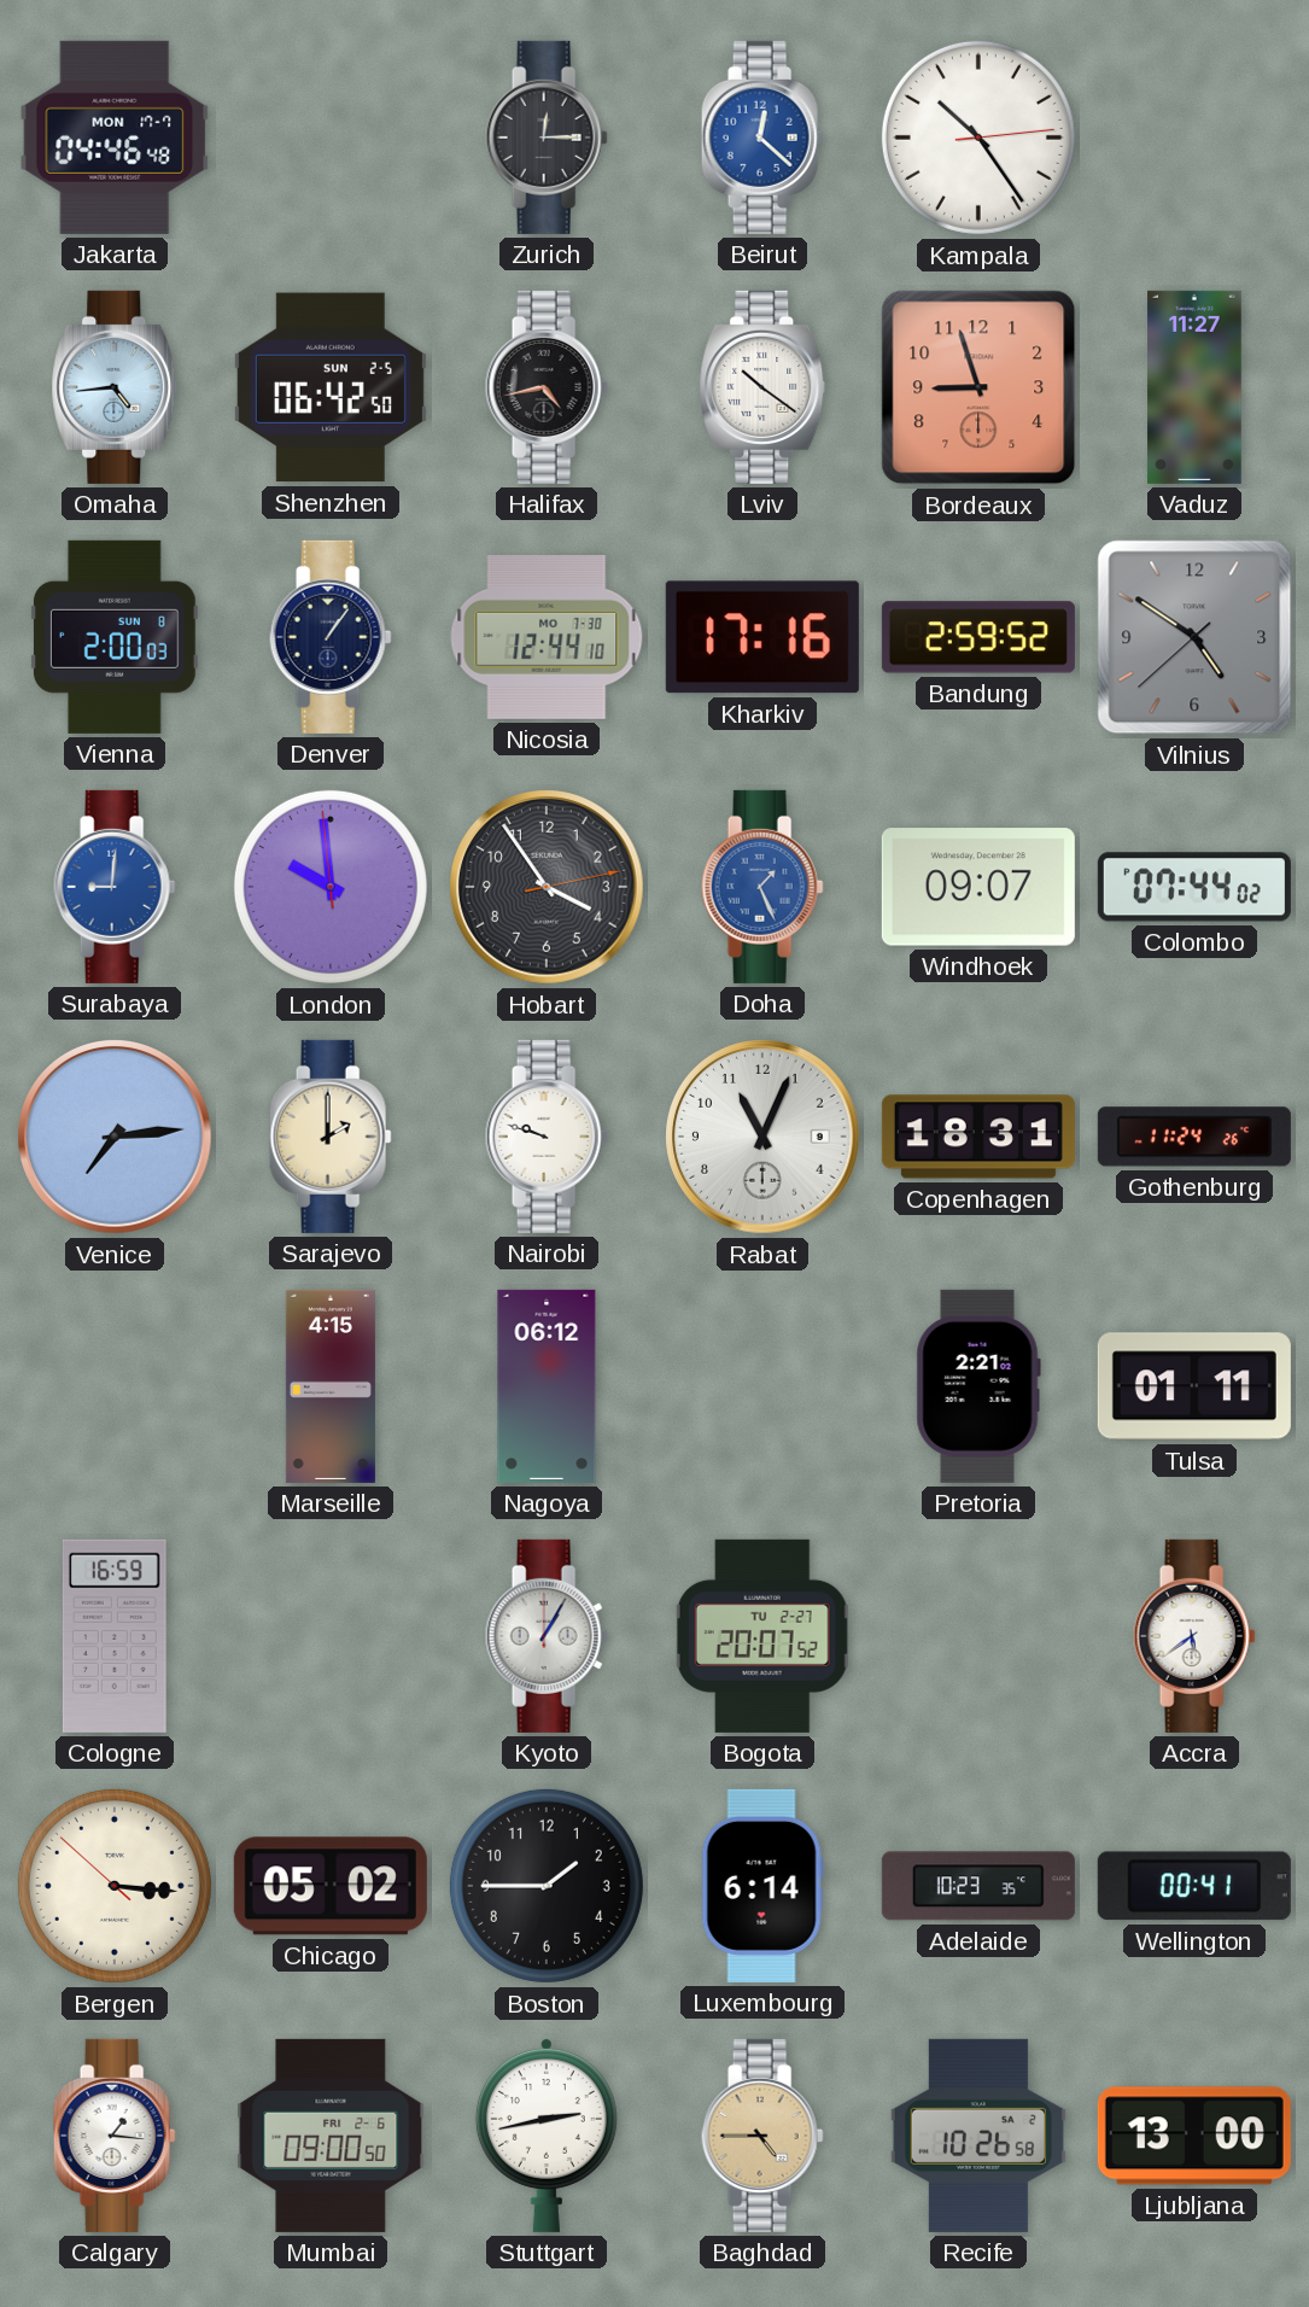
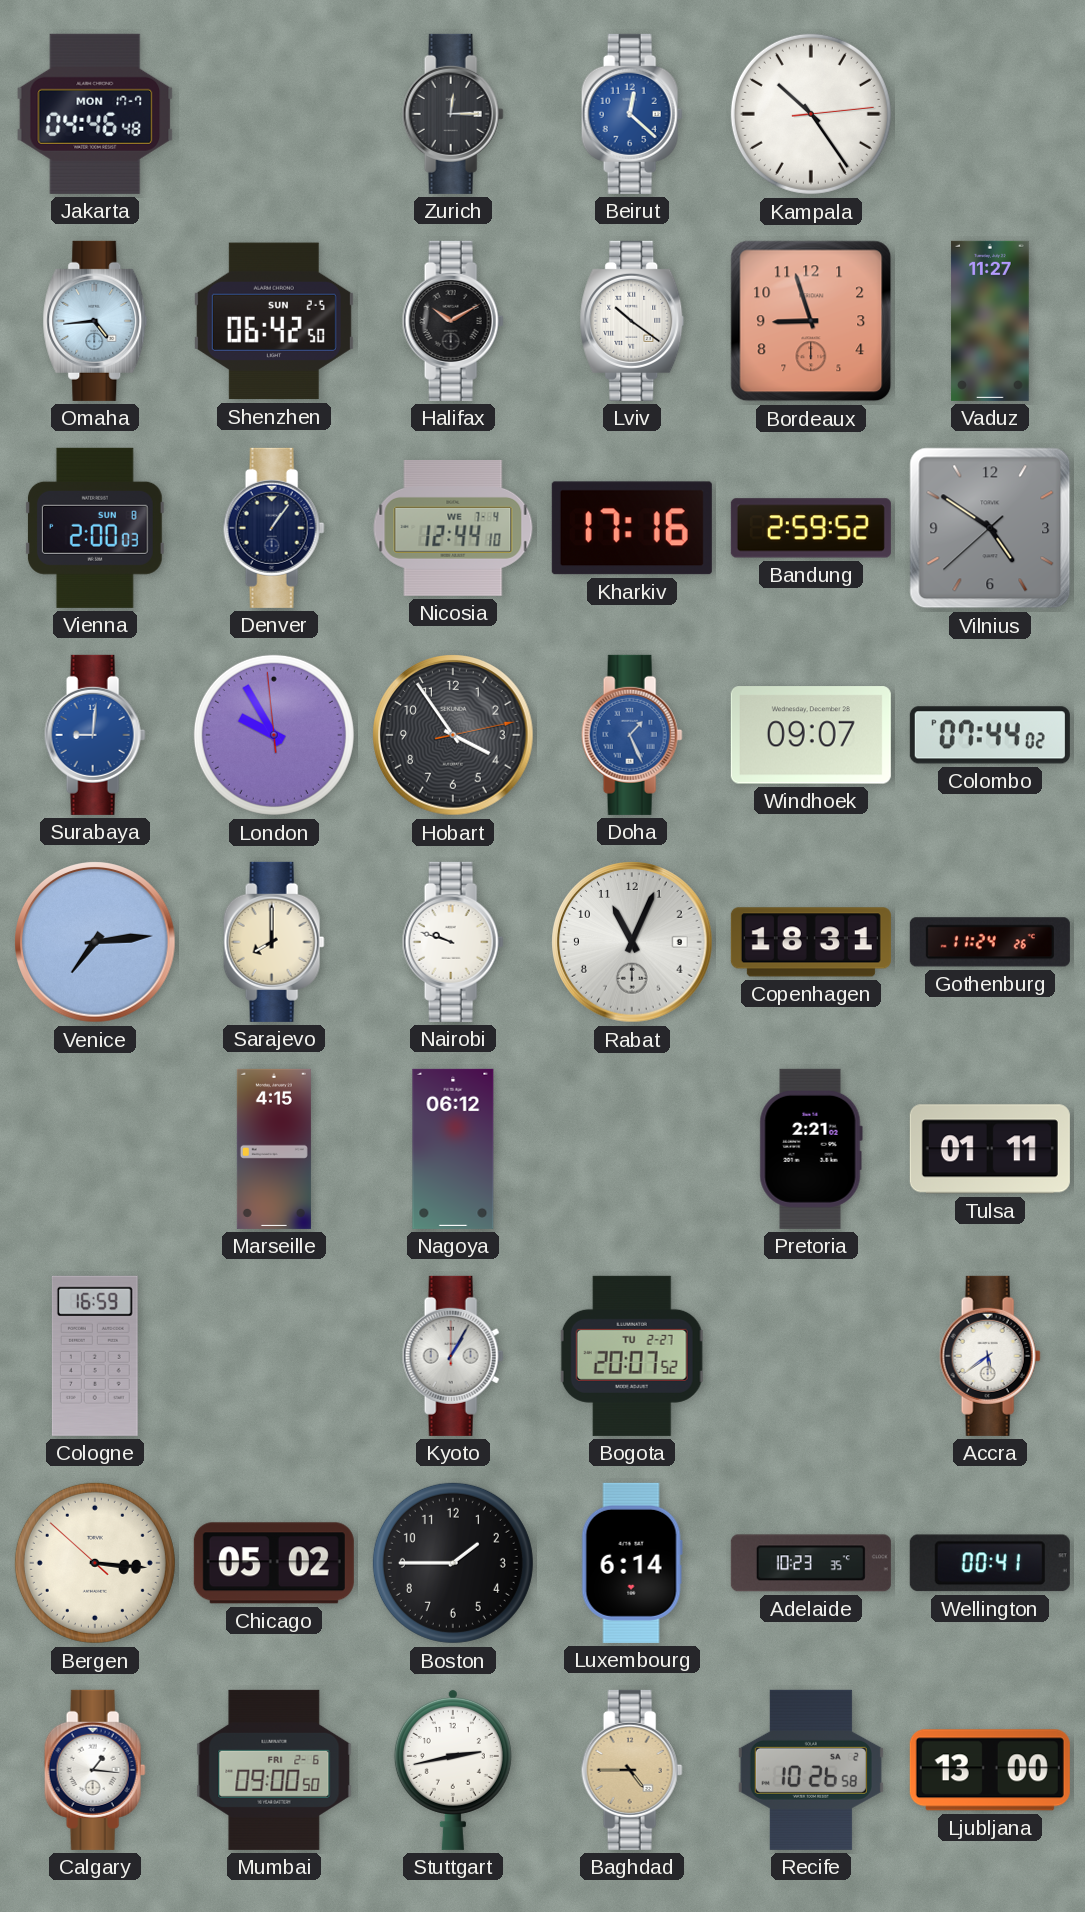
Halifax: 4:43 -> 10:10
Nicosia date: MO 7-30 -> WE 7-4
London: 9:58 -> 9:54
Sarajevo: 2:00 -> 8:00
